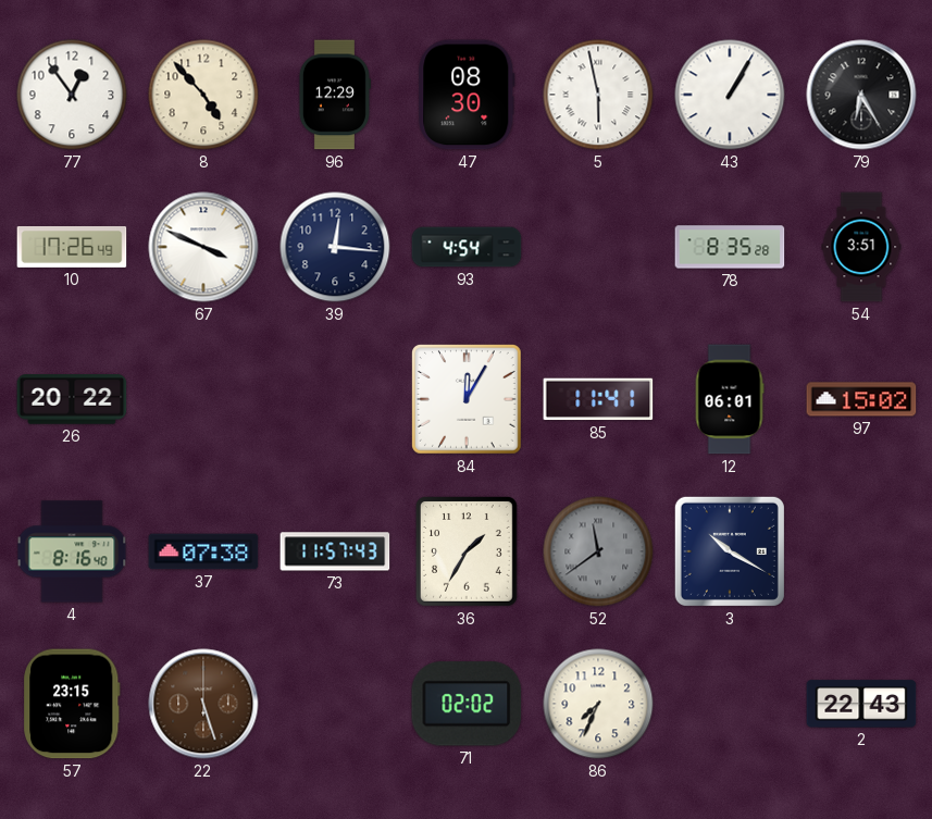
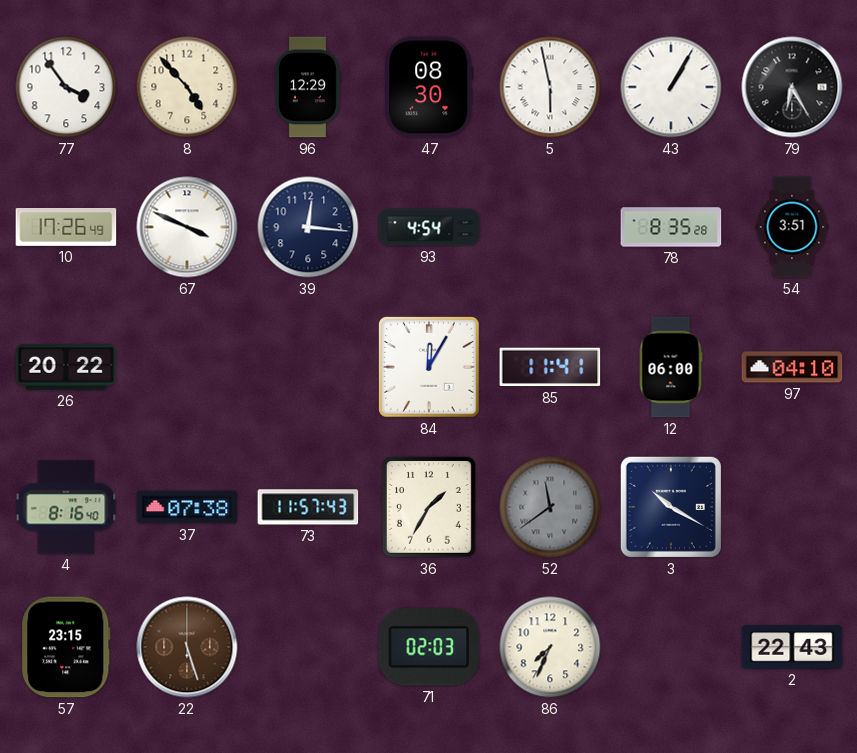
77: 12:54 -> 3:54
12: 06:01 -> 06:00
97: 15:02 -> 04:10
71: 02:02 -> 02:03
